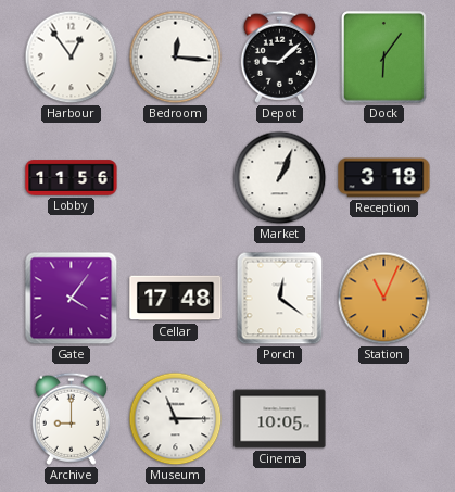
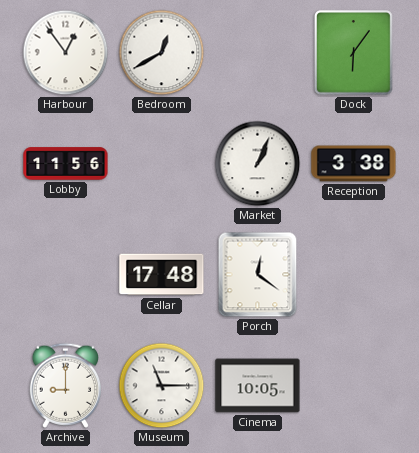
Bedroom: 12:16 -> 12:40
Depot: 9:08 -> none
Reception: 3:18 -> 3:38
Gate: 4:06 -> none
Station: 11:04 -> none
